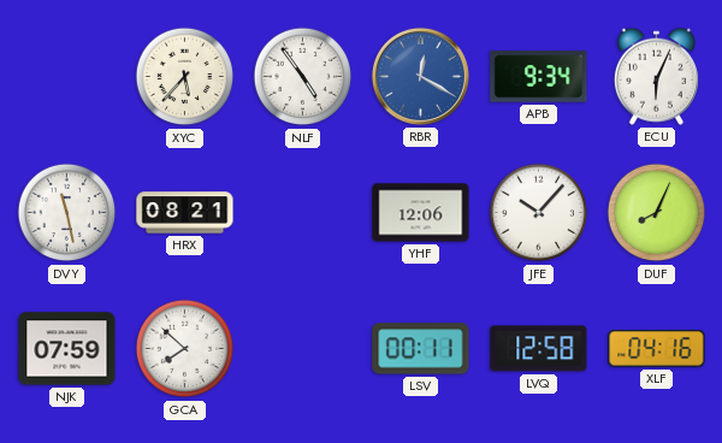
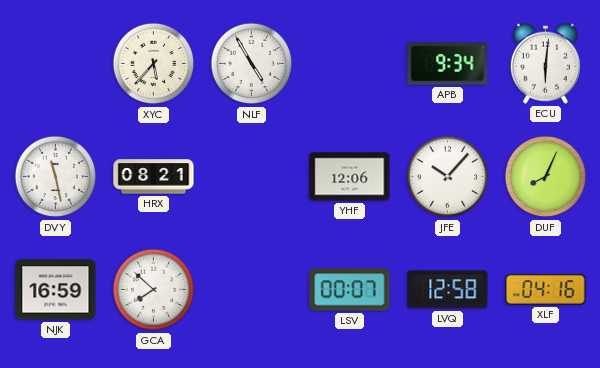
NLF: 4:54 -> 4:55
RBR: 12:20 -> none
ECU: 6:04 -> 6:01
NJK: 07:59 -> 16:59
LSV: 00:11 -> 00:07
